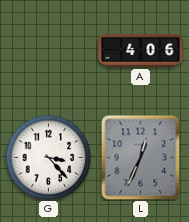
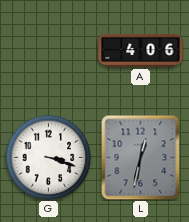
G: 3:23 -> 3:18
L: 12:34 -> 12:32
